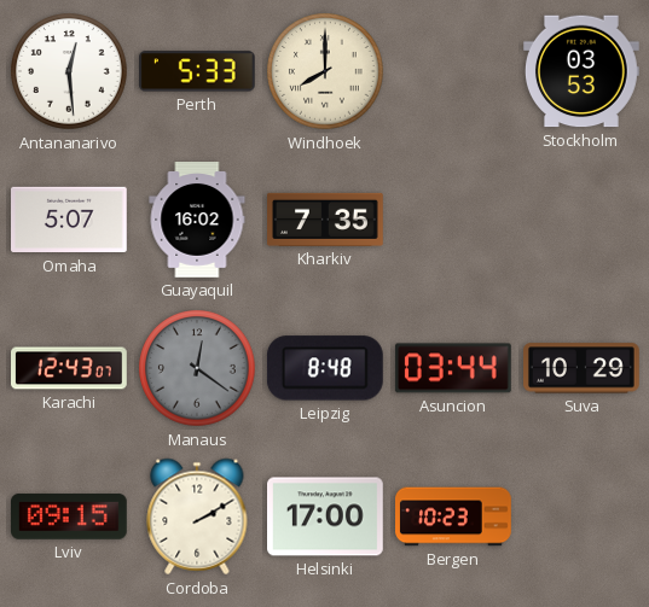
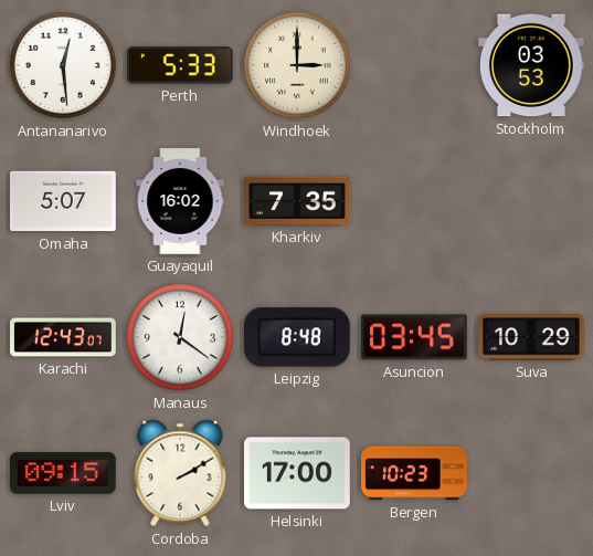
Windhoek: 8:00 -> 3:00
Manaus dial: grey -> white
Asuncion: 03:44 -> 03:45
